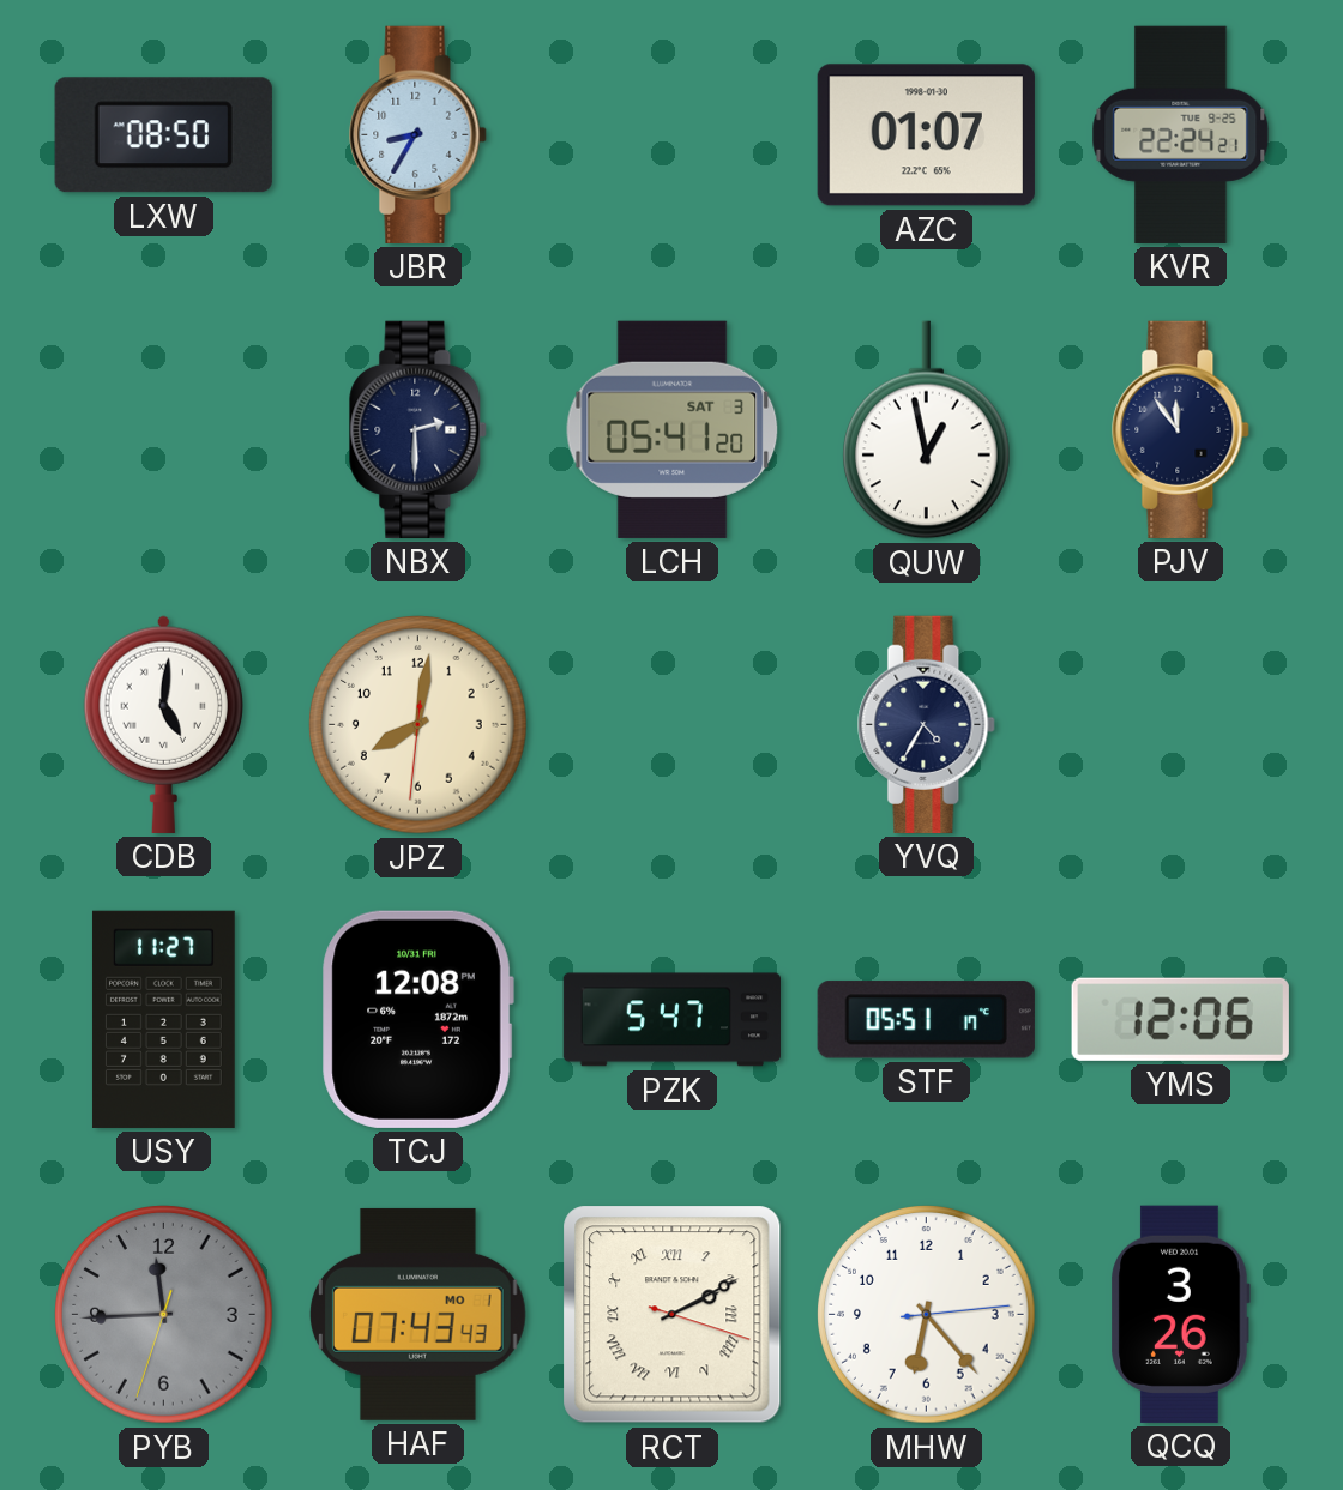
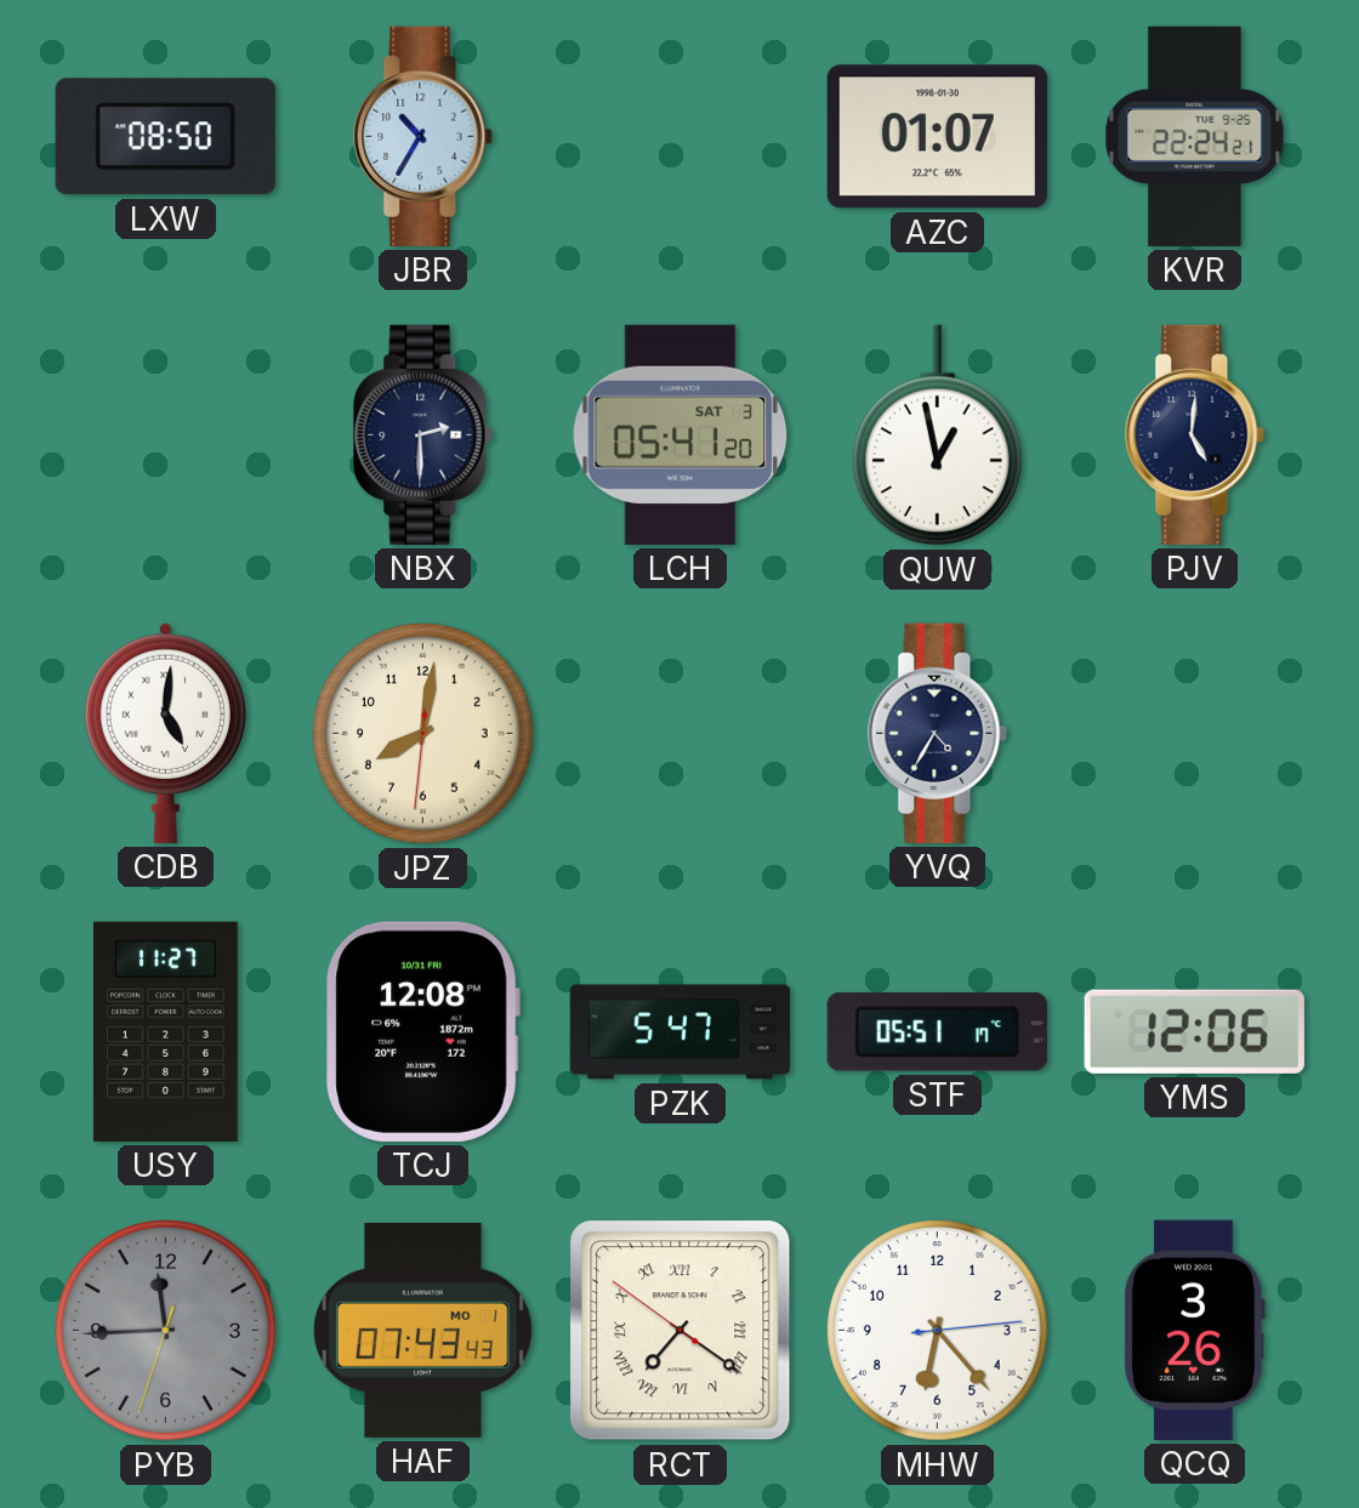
JBR: 8:35 -> 10:35
PJV: 11:54 -> 5:01
RCT: 2:10 -> 7:20
